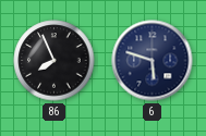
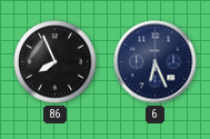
6: 5:48 -> 6:26
